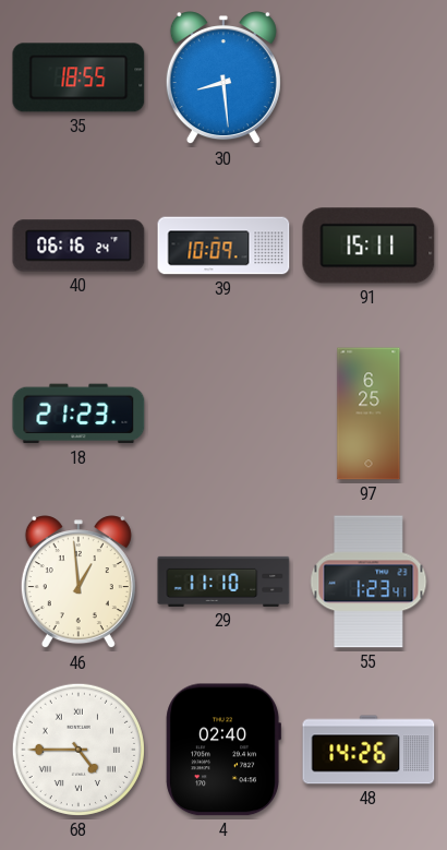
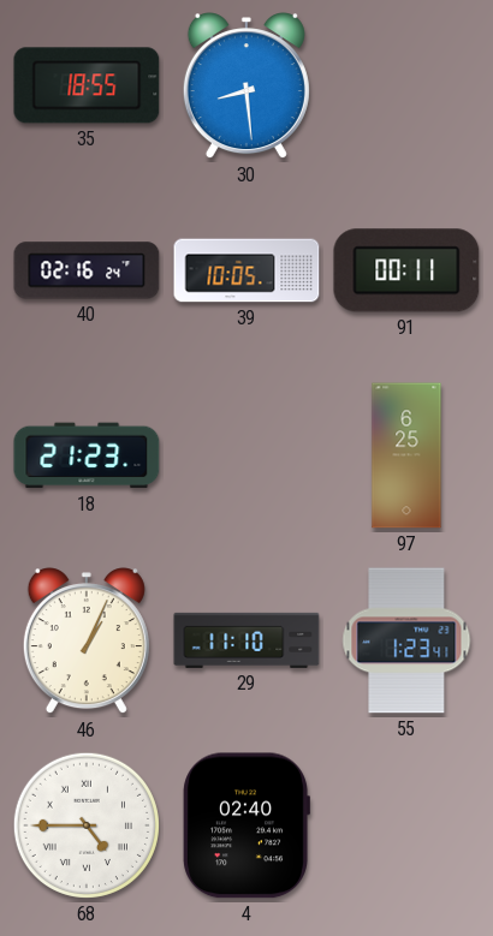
40: 06:16 -> 02:16
39: 10:09 -> 10:05
91: 15:11 -> 00:11
46: 12:59 -> 1:04
48: 14:26 -> none
